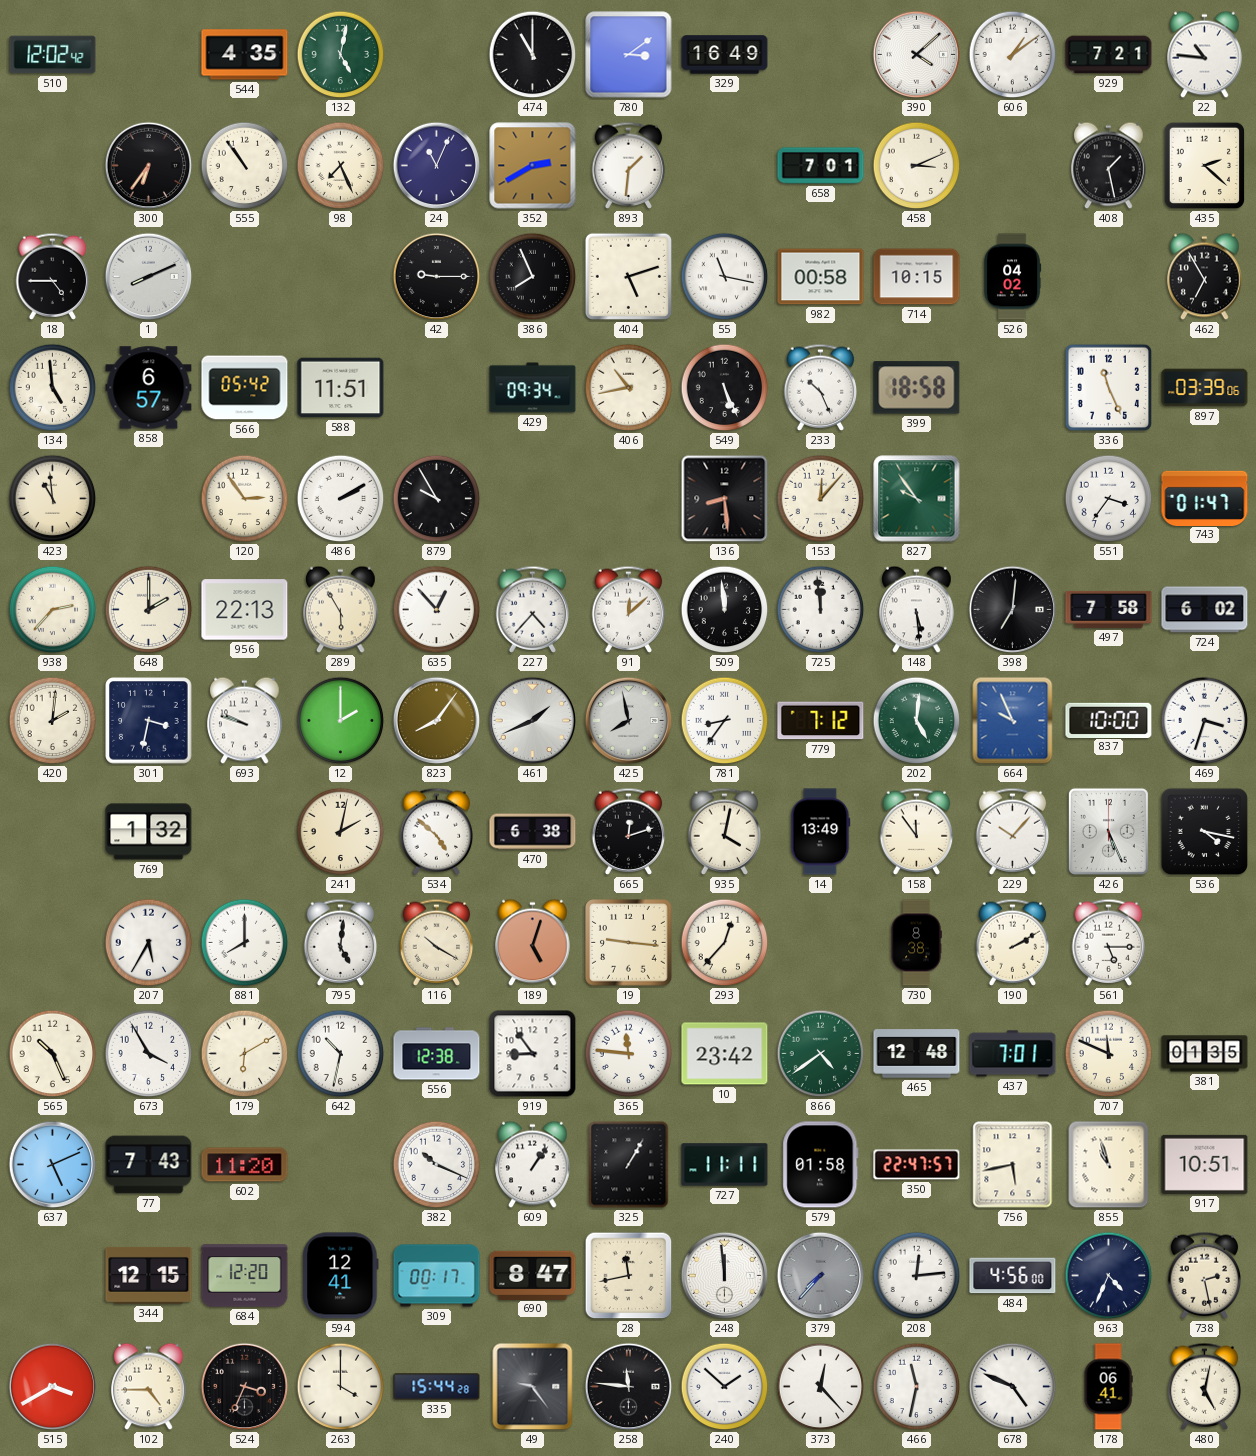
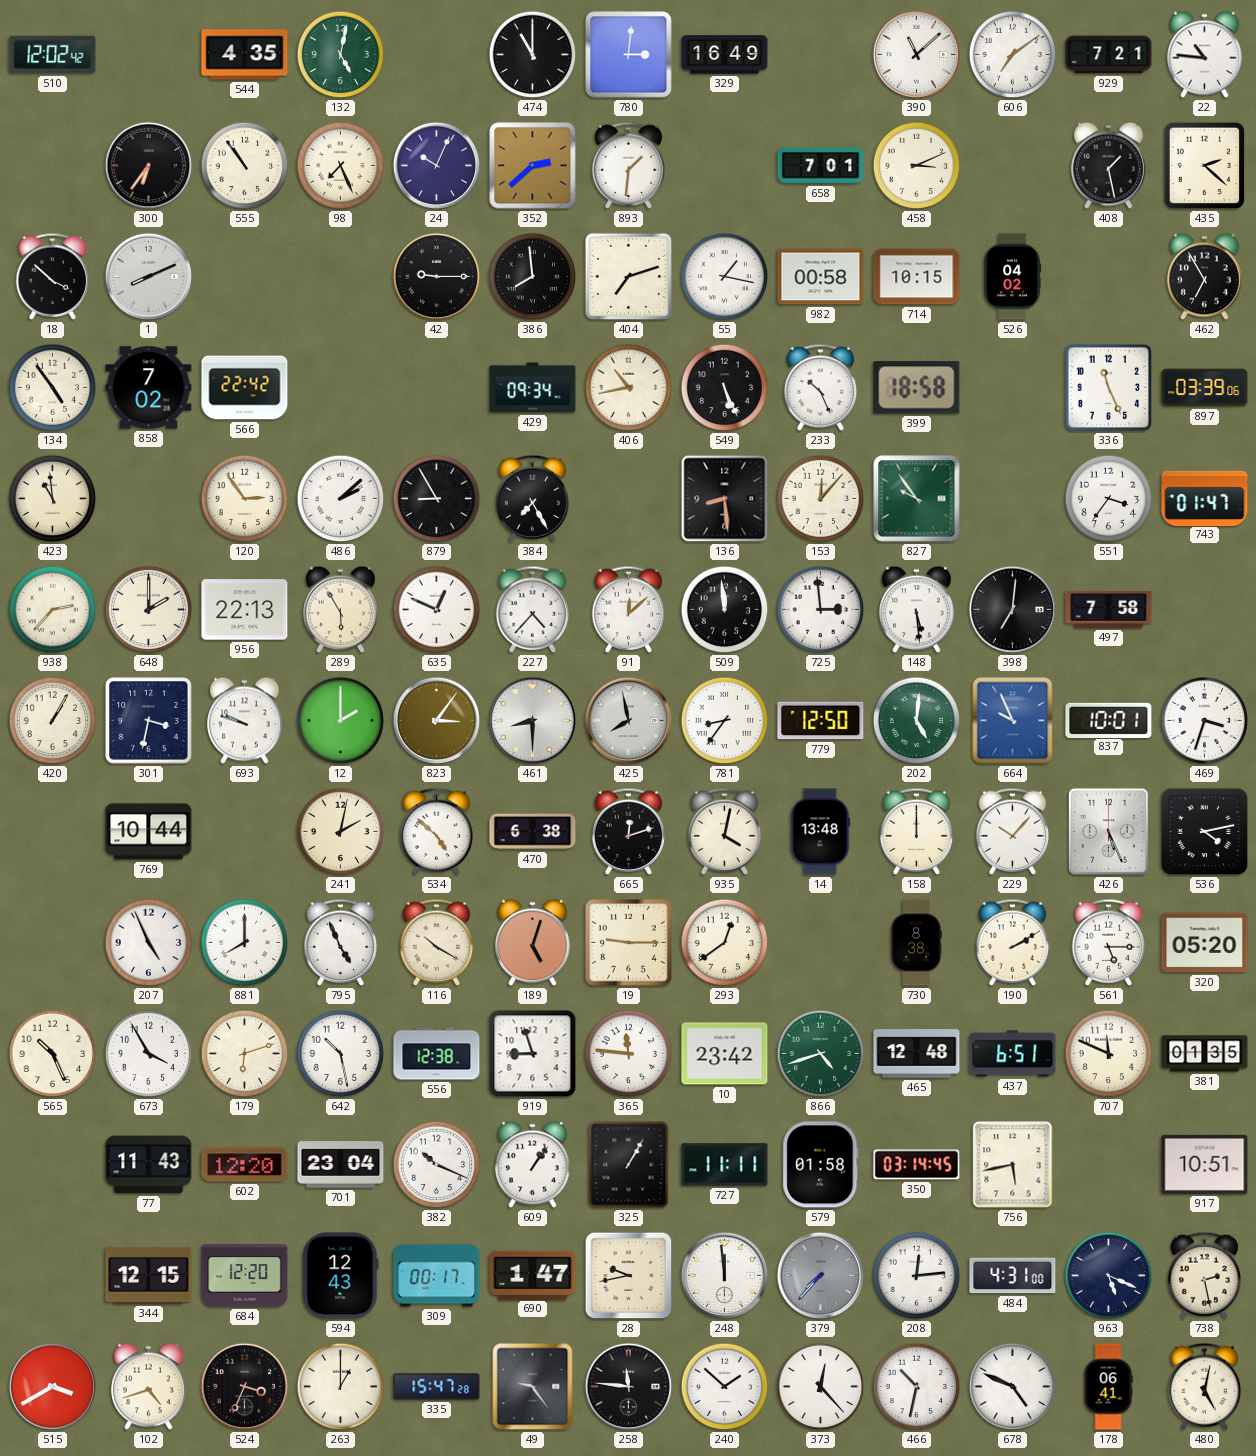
780: 3:09 -> 3:01
390: 4:08 -> 11:08
606: 1:09 -> 7:09
24: 11:04 -> 10:04
352: 2:40 -> 2:38
18: 4:45 -> 3:52
386: 7:56 -> 7:59
404: 5:12 -> 7:12
55: 11:17 -> 1:17
134: 4:59 -> 4:54
858: 6:57 -> 7:02
566: 05:42 -> 22:42
588: 11:51 -> none
486: 2:10 -> 2:08
879: 9:55 -> 8:55
384: none -> 7:25
635: 12:53 -> 12:49
725: 11:59 -> 2:59
724: 6:02 -> none
420: 2:01 -> 1:05
823: 8:06 -> 3:06
461: 1:41 -> 8:30
779: 7:12 -> 12:50
837: 10:00 -> 10:01
769: 1:32 -> 10:44
14: 13:49 -> 13:48
158: 11:54 -> 12:00
536: 4:17 -> 4:13
207: 5:35 -> 4:56
795: 5:01 -> 4:56
19: 9:16 -> 9:15
293: 12:37 -> 12:39
320: none -> 05:20
179: 6:10 -> 6:12
642: 10:32 -> 10:28
919: 8:54 -> 8:57
866: 4:39 -> 4:42
437: 7:01 -> 6:51
637: 5:11 -> none
77: 7:43 -> 11:43
602: 11:20 -> 12:20
701: none -> 23:04
350: 22:47 -> 03:14
855: 10:57 -> none
594: 12:41 -> 12:43
690: 8:47 -> 1:47
28: 11:43 -> 9:43
484: 4:56 -> 4:31
963: 4:34 -> 5:19
102: 4:45 -> 4:42
263: 4:00 -> 1:00
335: 15:44 -> 15:47
466: 11:32 -> 10:32
